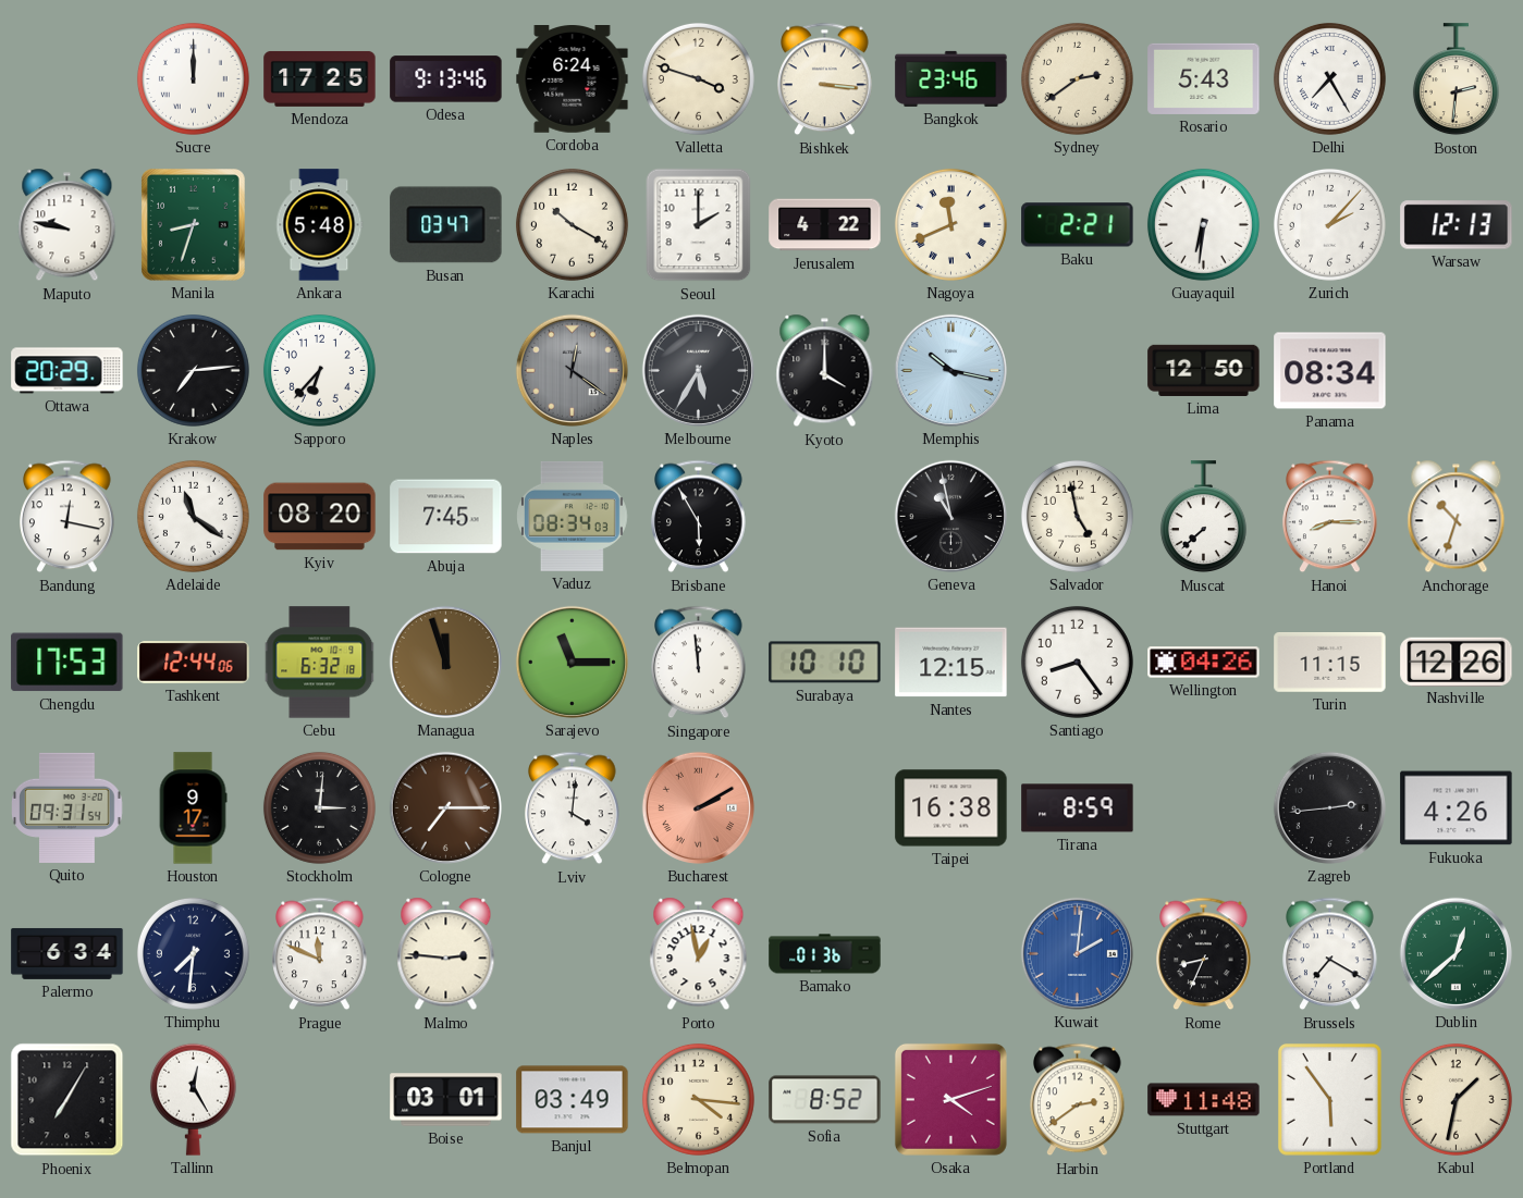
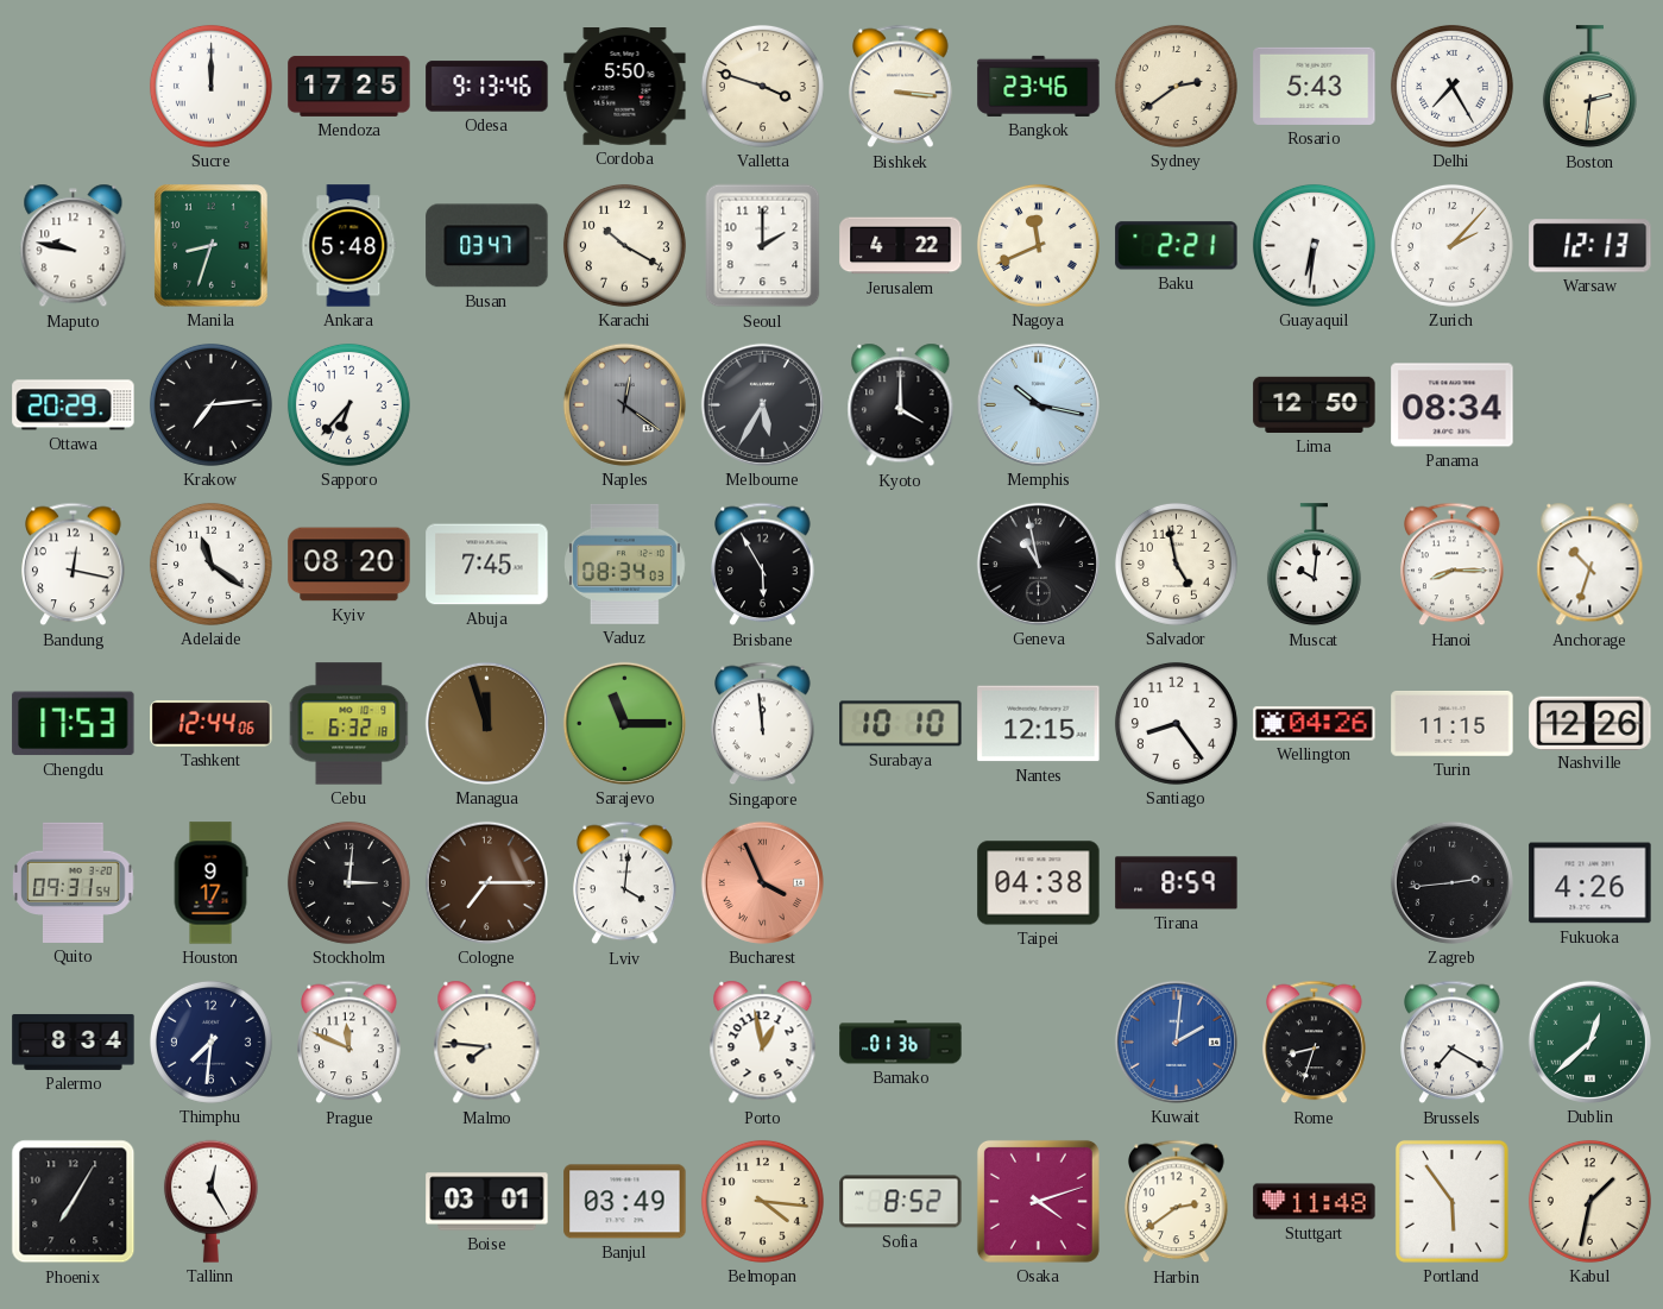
Cordoba: 6:24 -> 5:50
Muscat: 7:38 -> 10:01
Bucharest: 2:10 -> 3:56
Taipei: 16:38 -> 04:38
Palermo: 6:34 -> 8:34
Malmo: 2:46 -> 7:46
Rome: 8:34 -> 8:33
